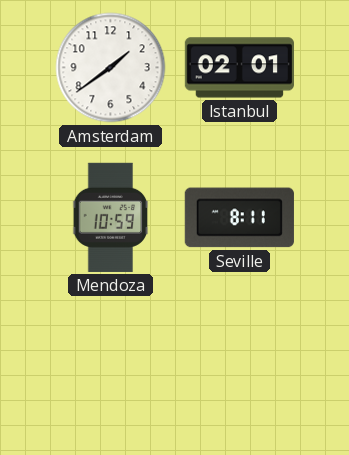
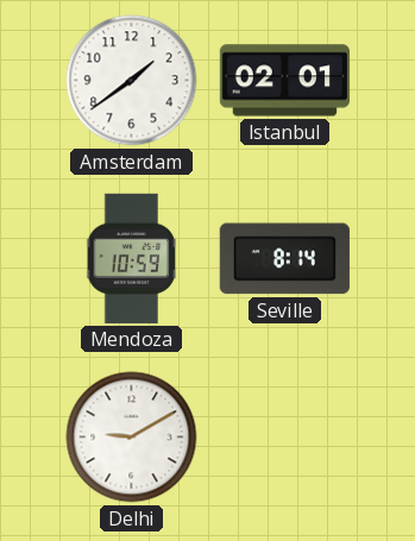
Seville: 8:11 -> 8:14
Delhi: none -> 9:10
